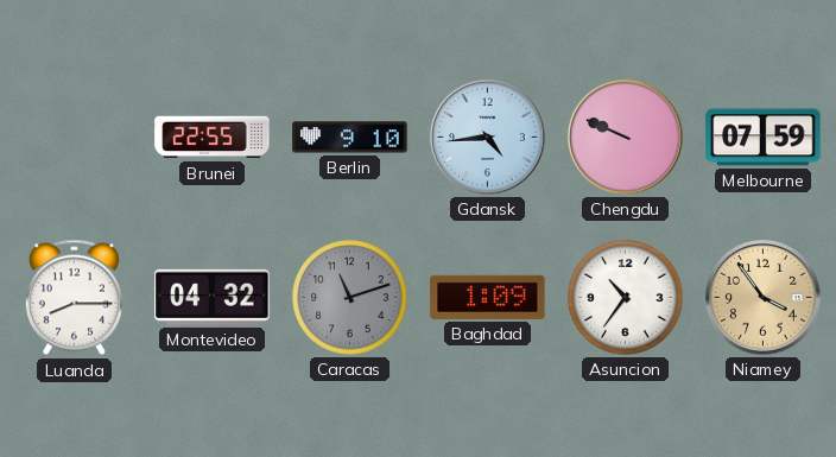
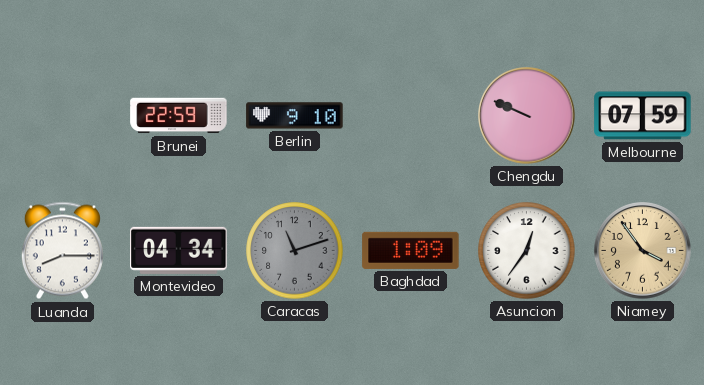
Brunei: 22:55 -> 22:59
Gdansk: 4:44 -> none
Montevideo: 04:32 -> 04:34
Asuncion: 10:36 -> 12:36
